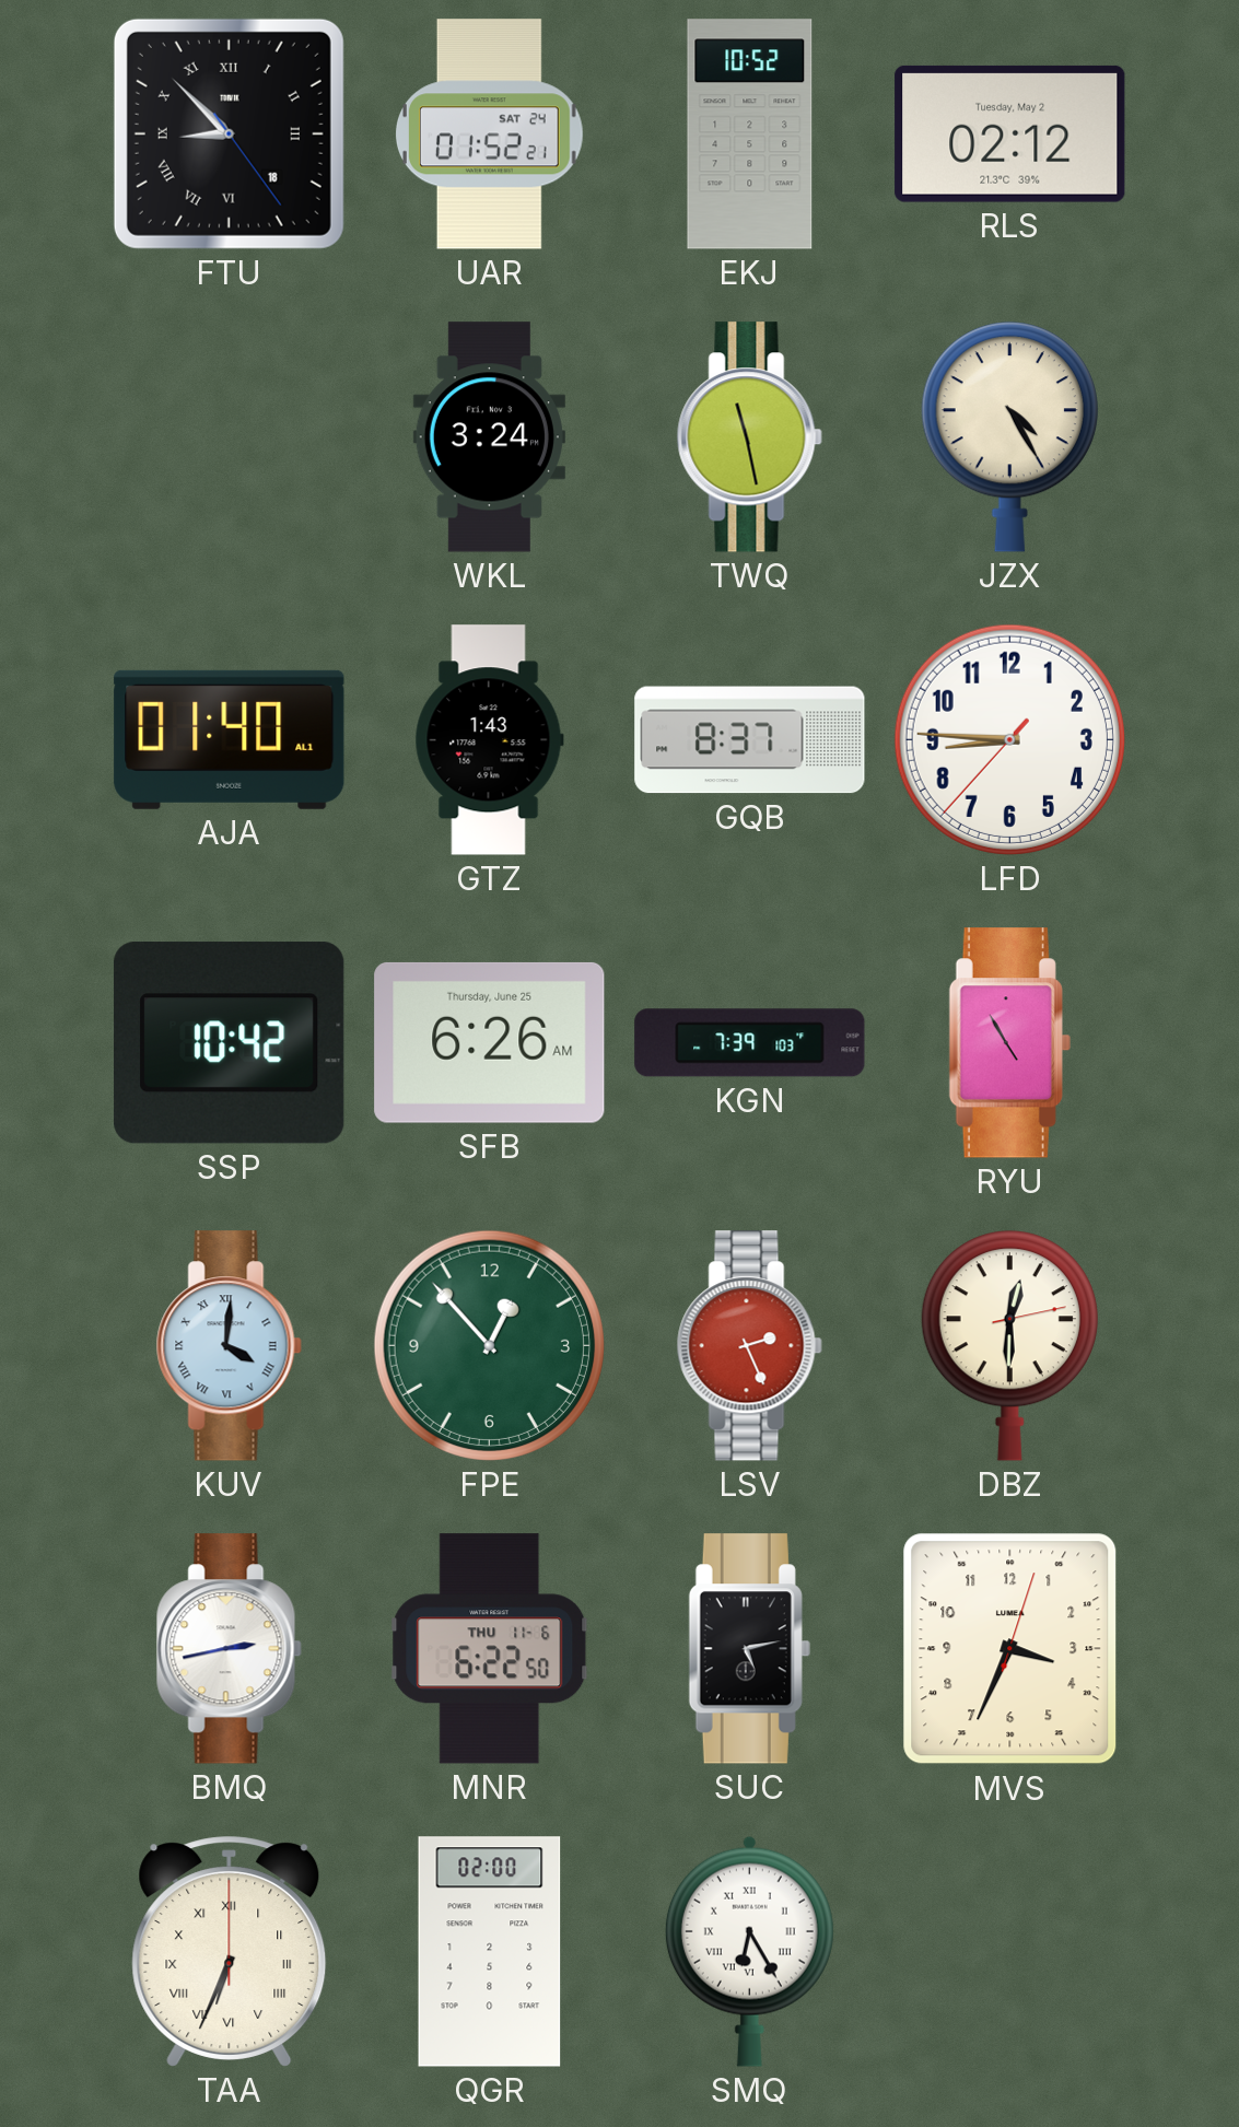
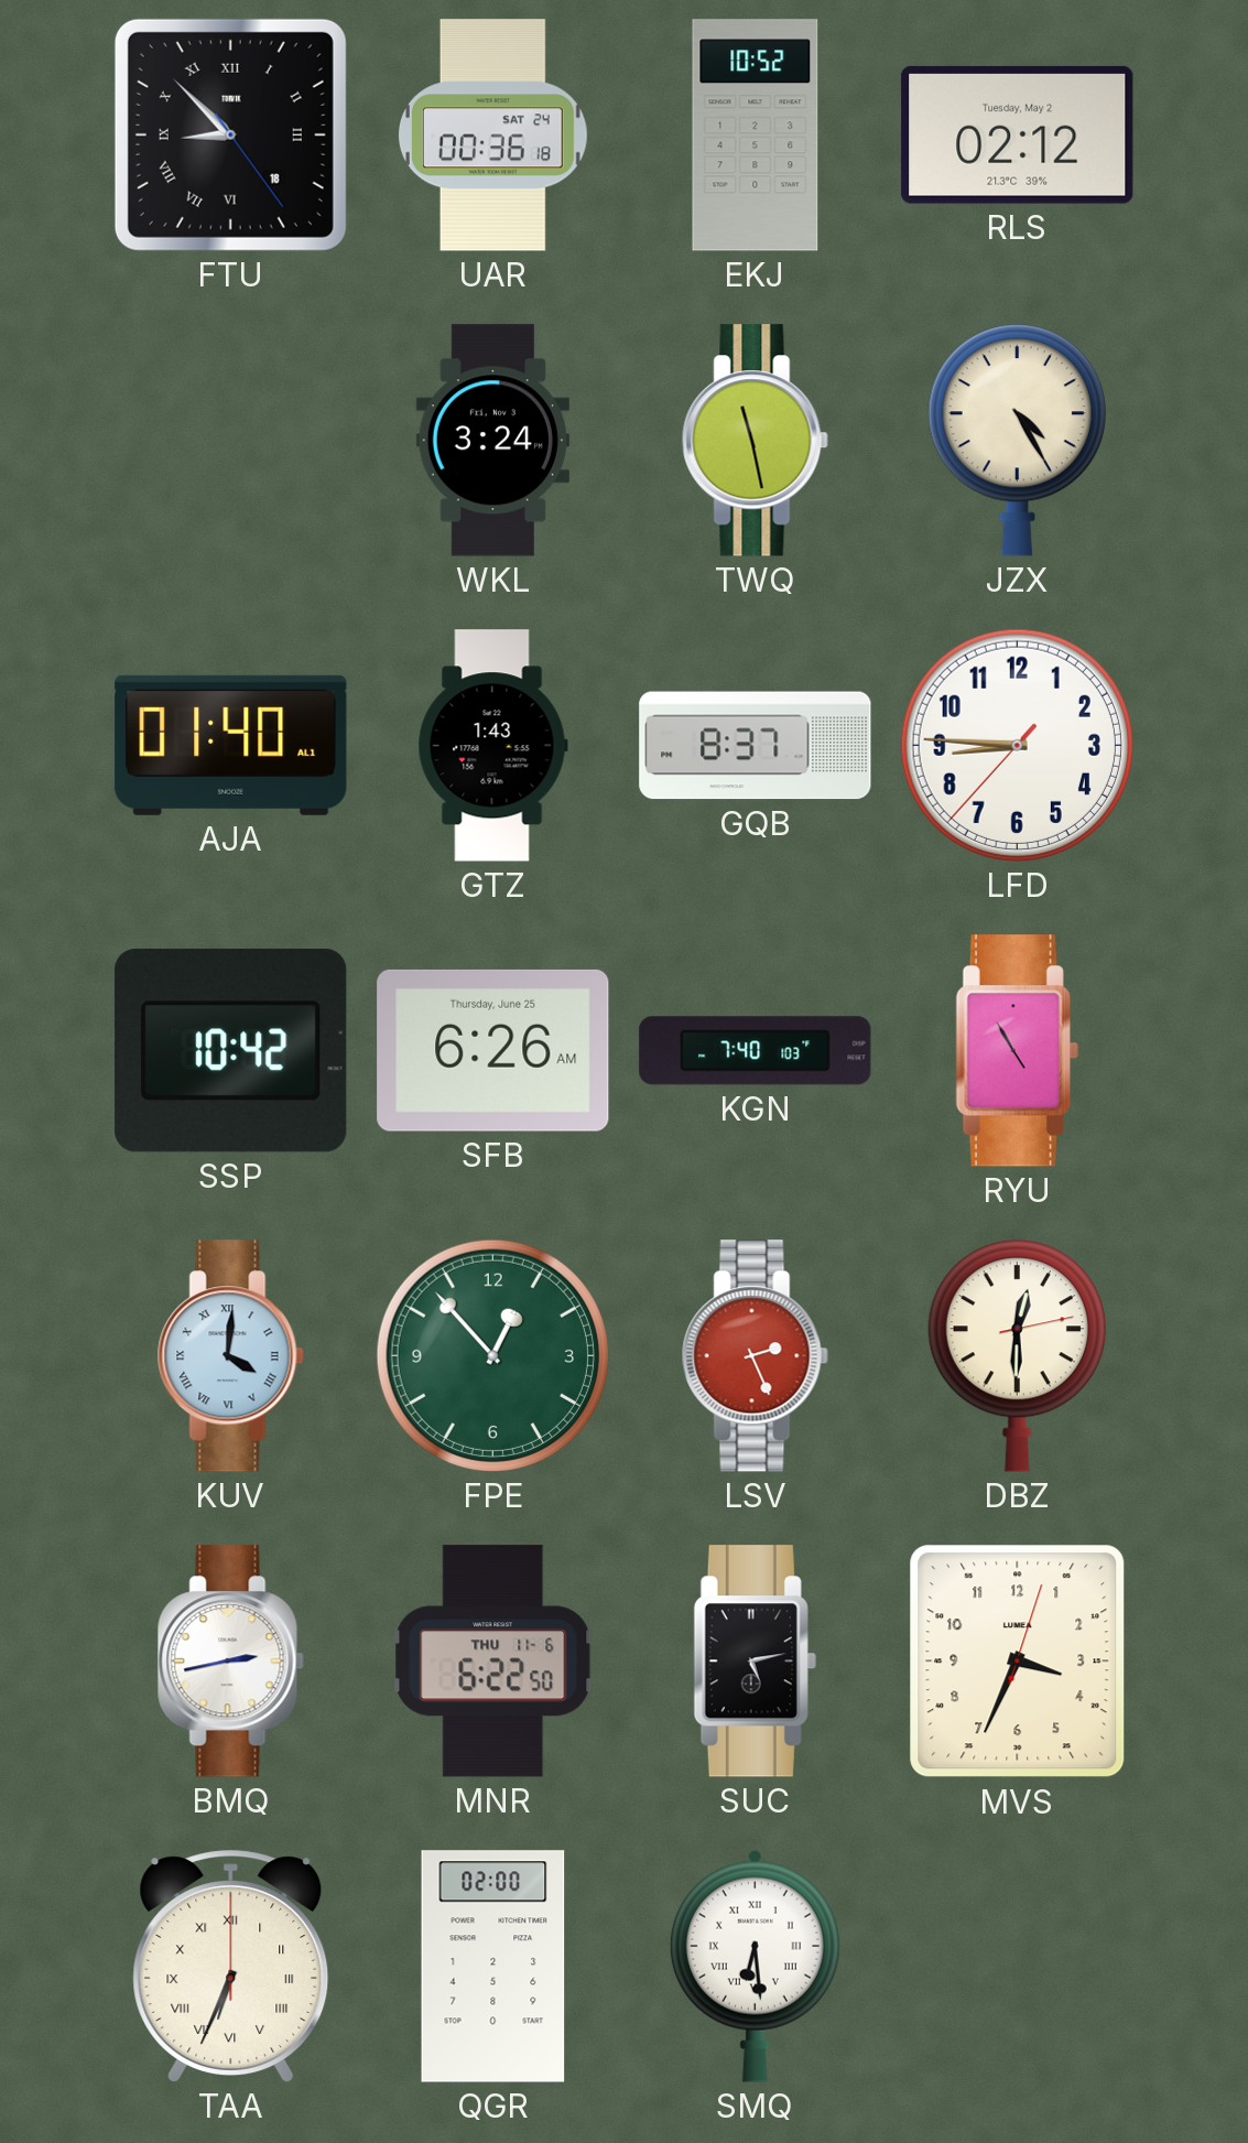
UAR: 01:52 -> 00:36
KGN: 7:39 -> 7:40
SMQ: 6:25 -> 6:29
